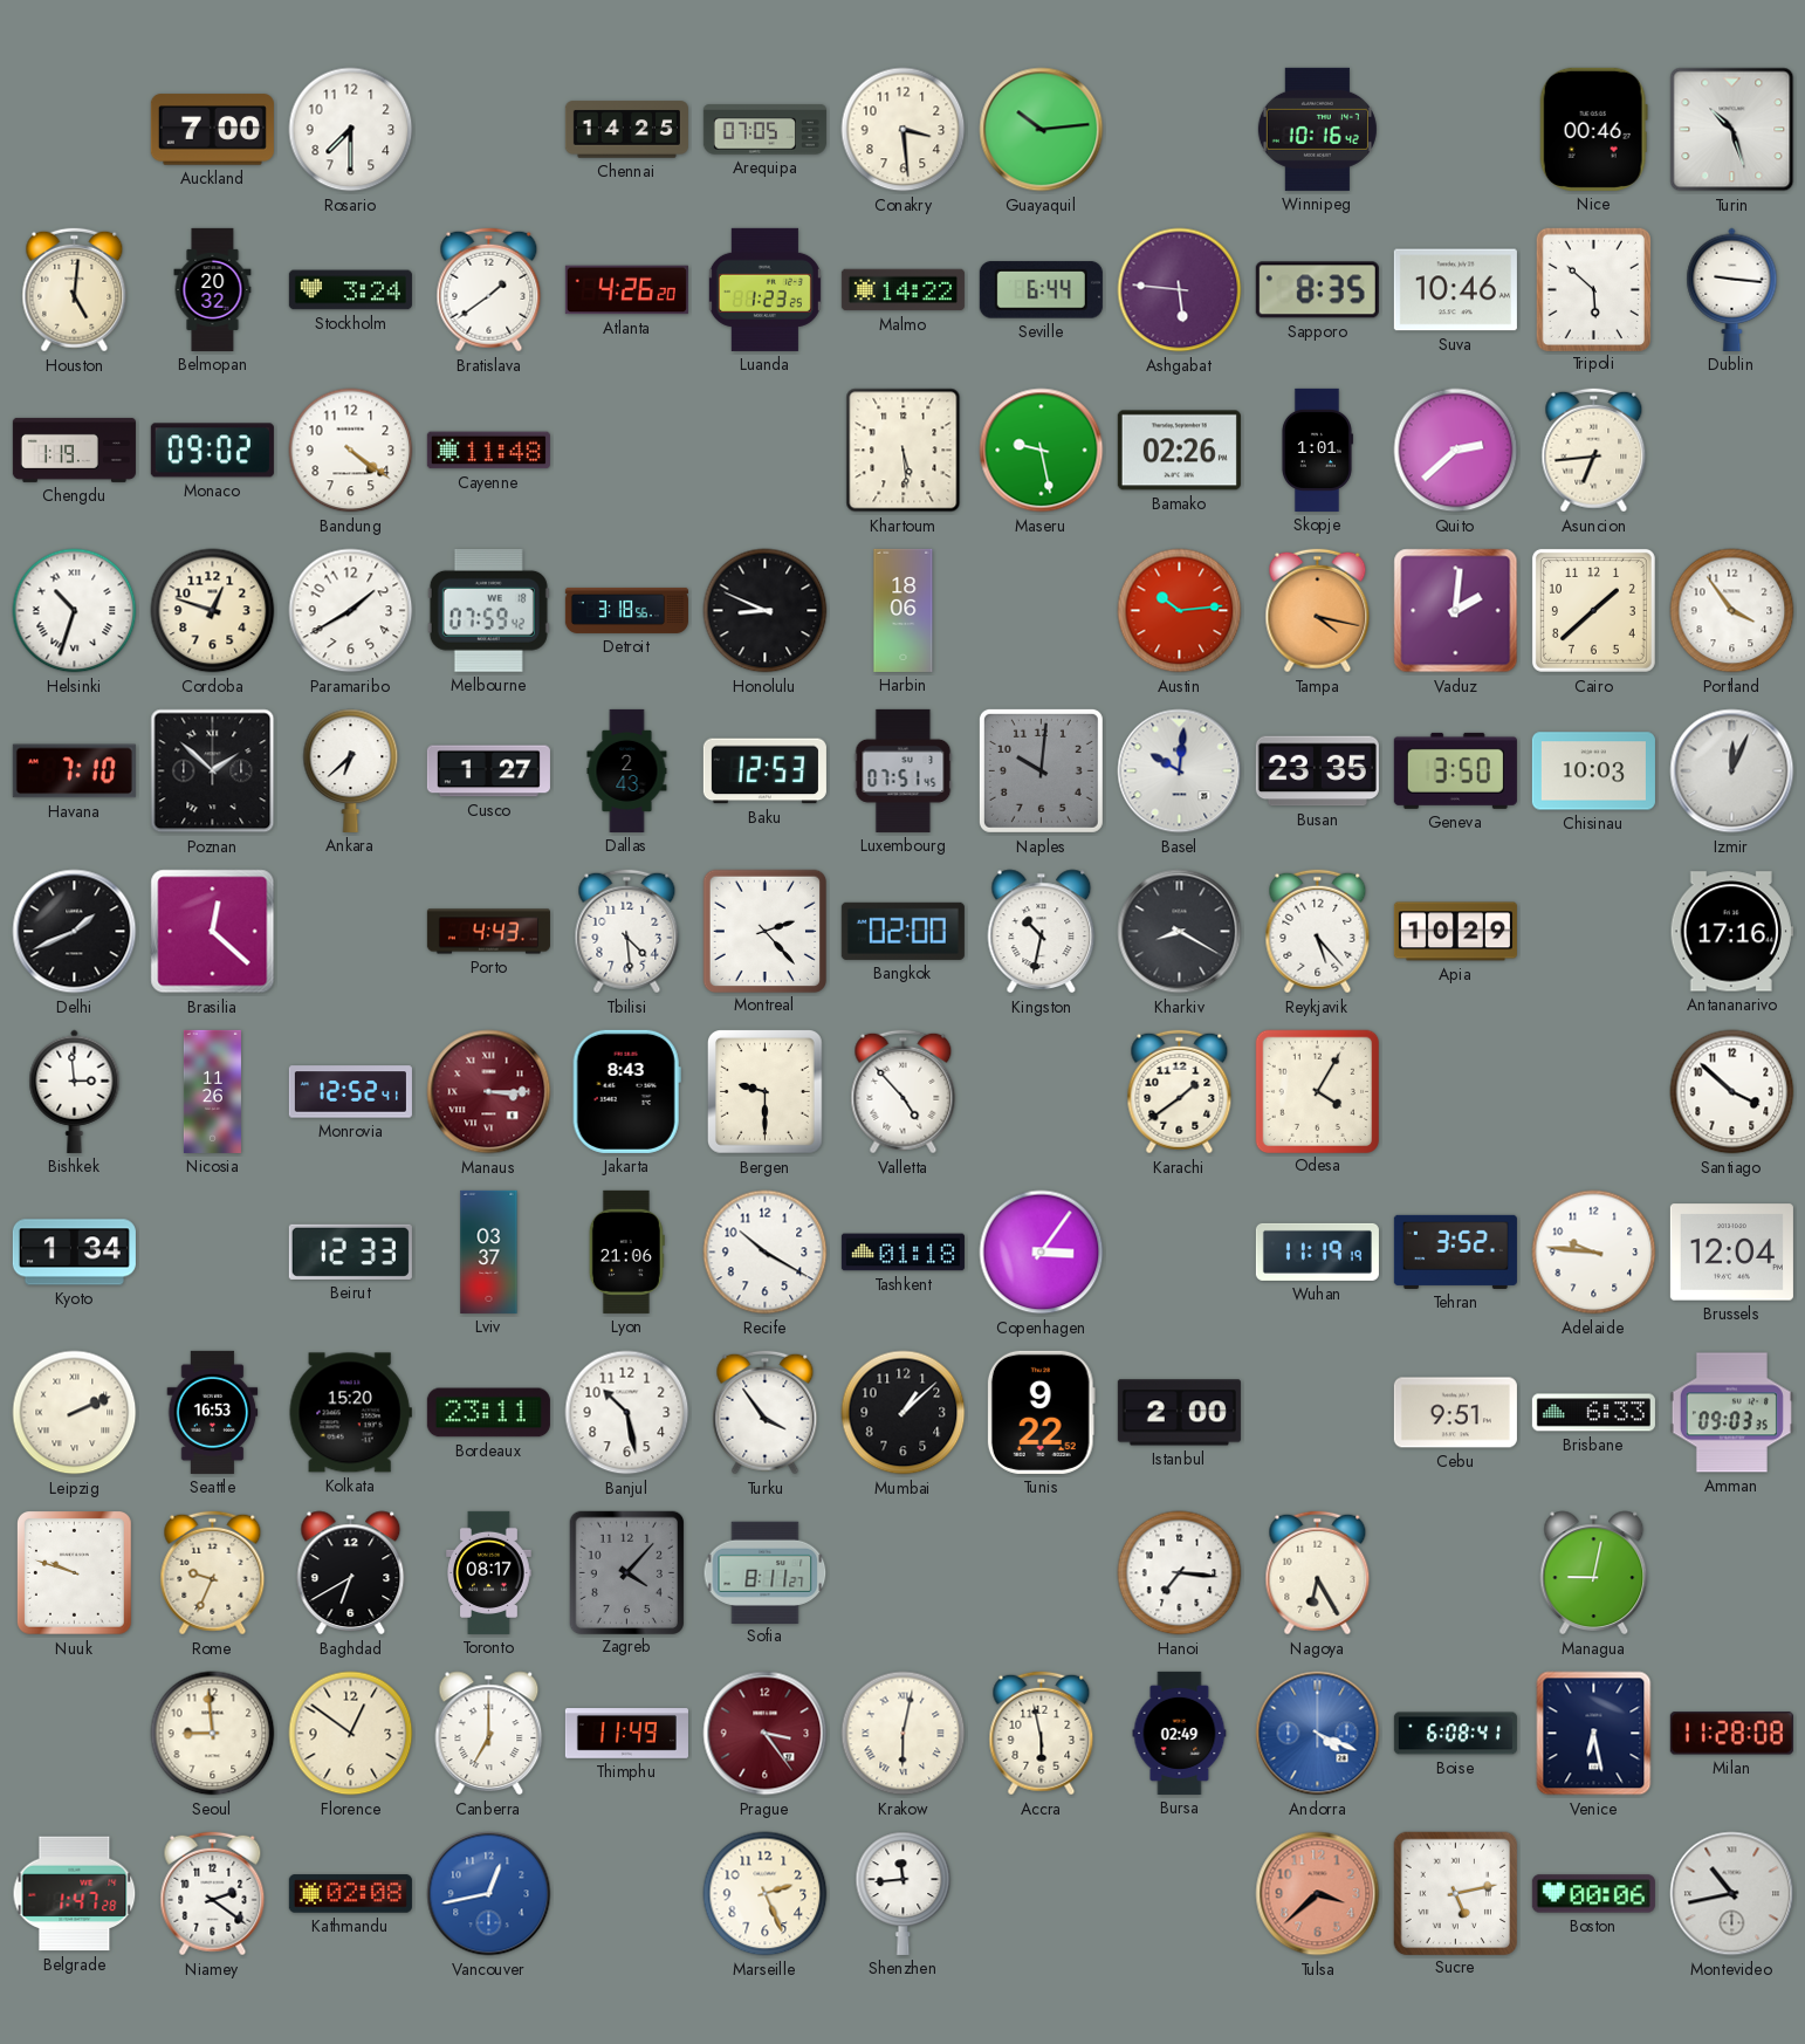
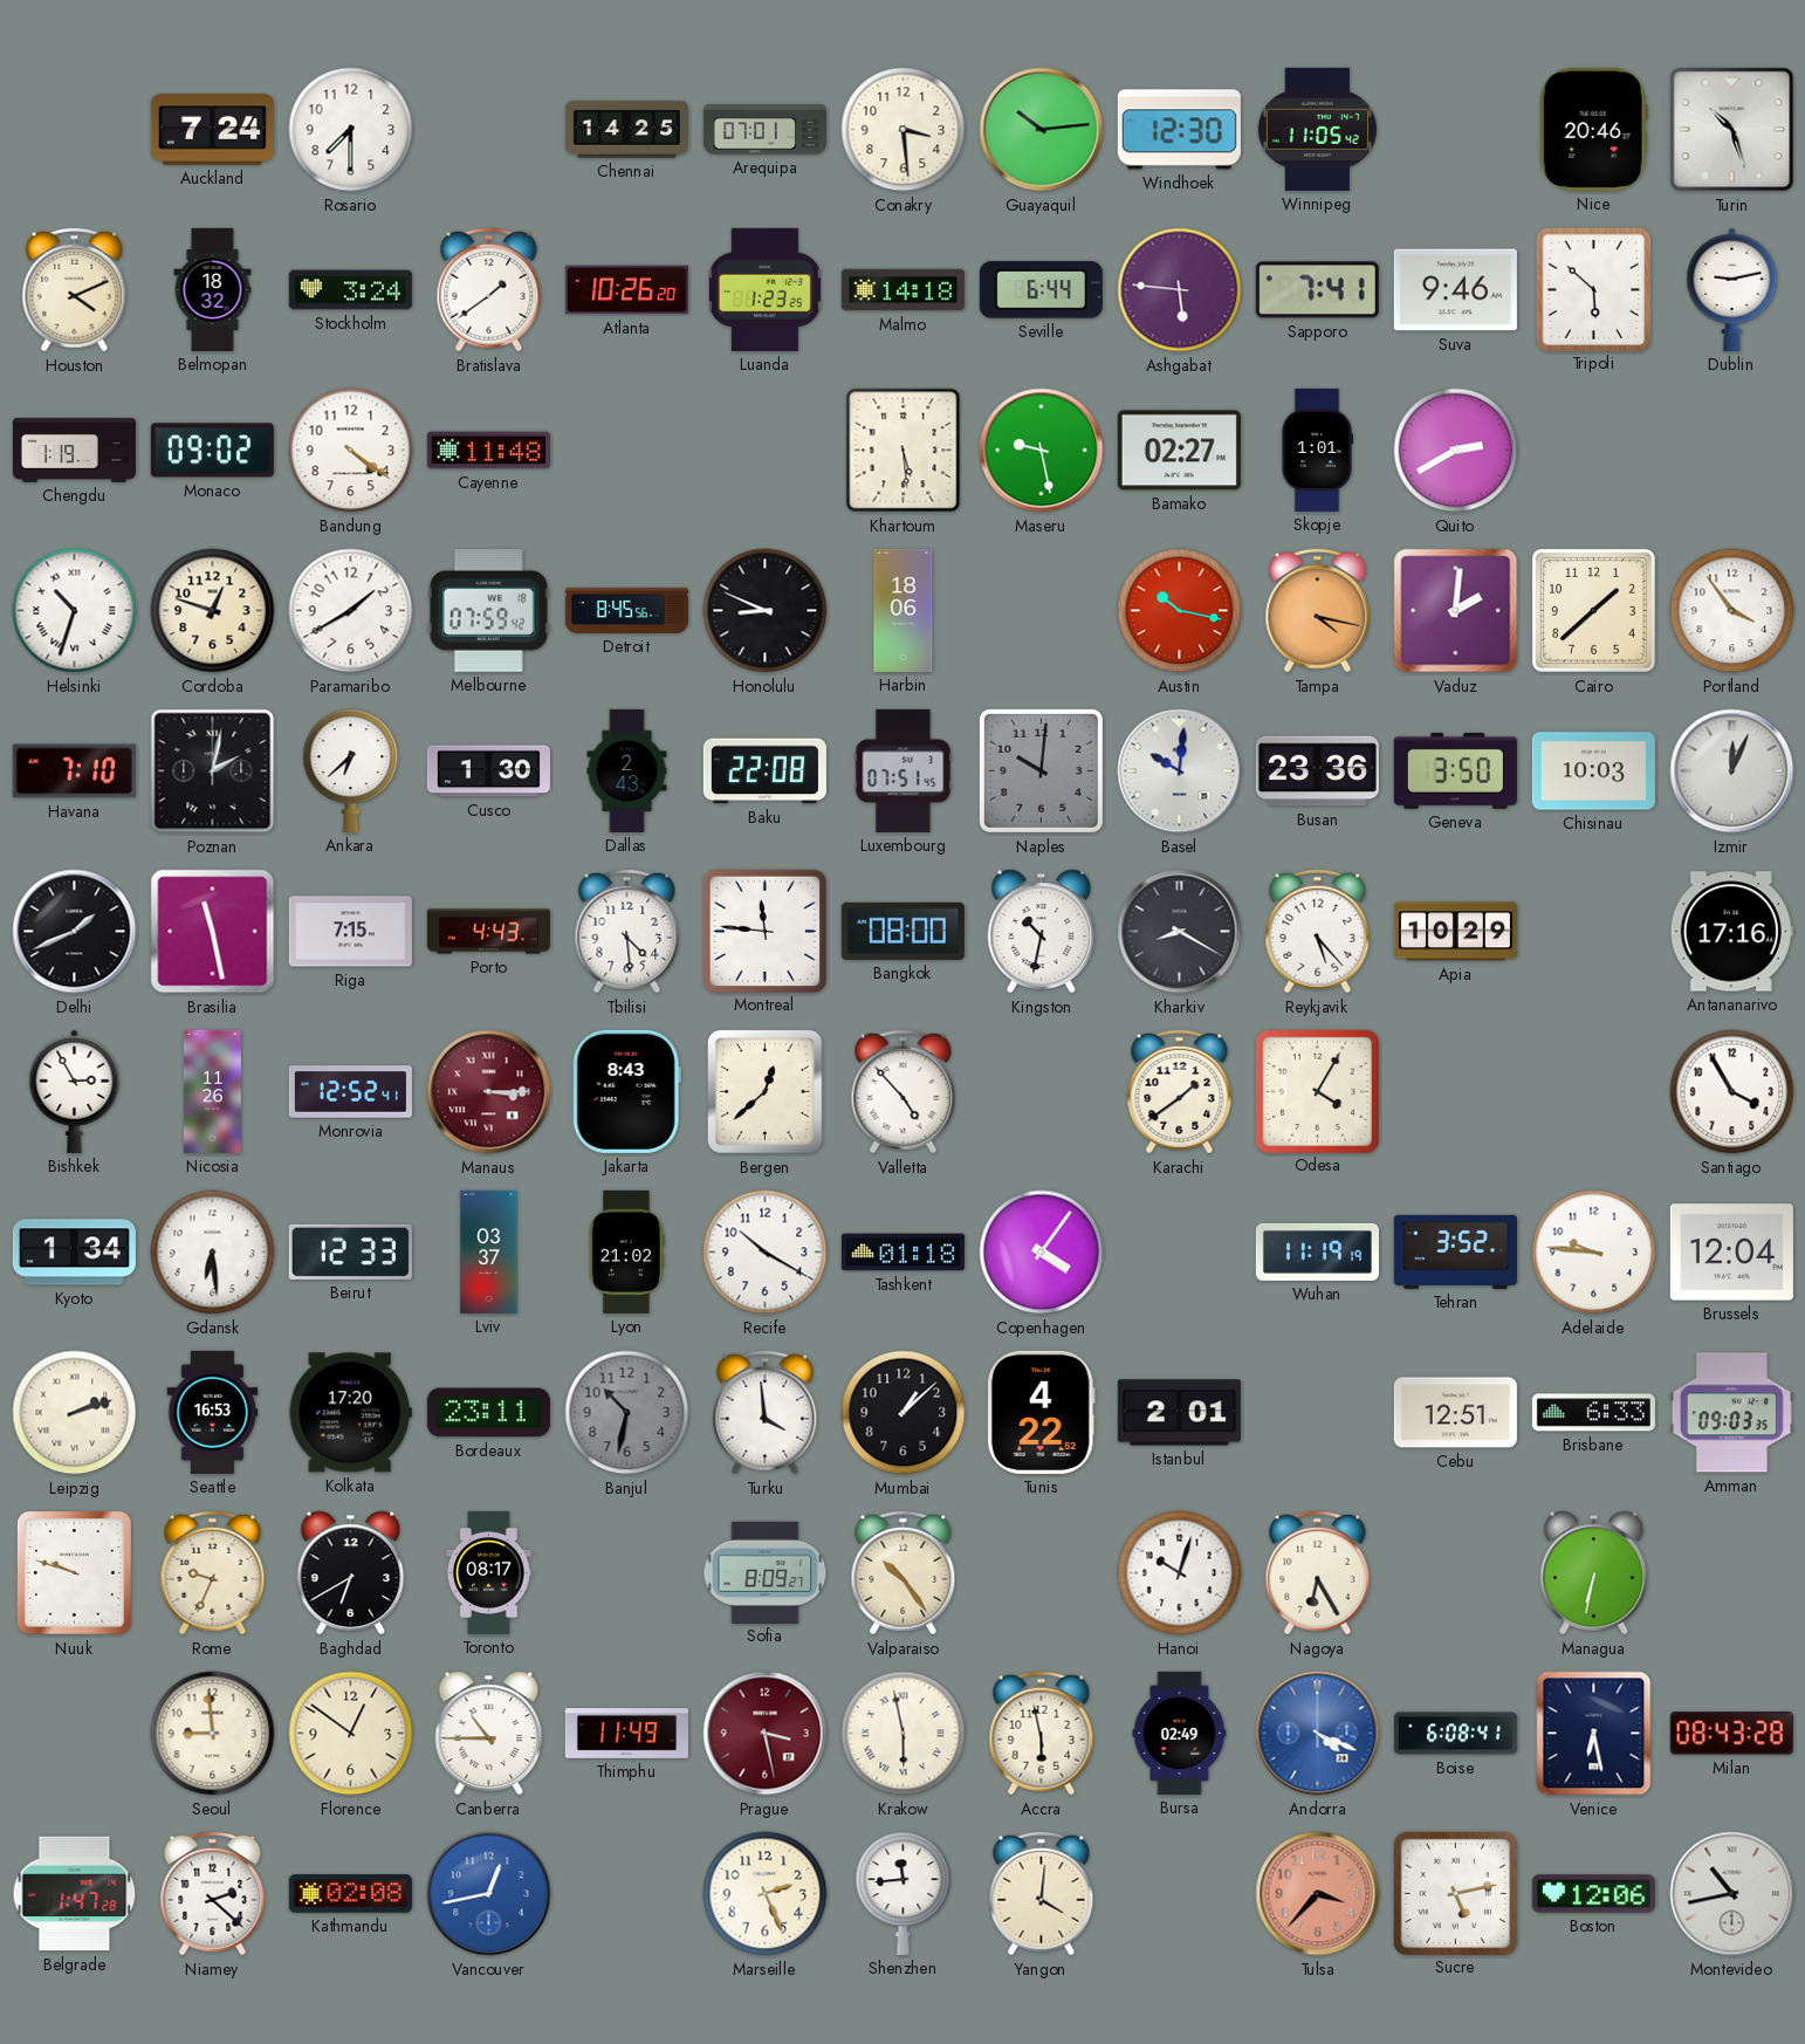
Auckland: 7:00 -> 7:24
Arequipa: 07:05 -> 07:01
Windhoek: none -> 12:30
Winnipeg: 10:16 -> 11:05
Nice: 00:46 -> 20:46
Houston: 5:01 -> 4:11
Belmopan: 20:32 -> 18:32
Atlanta: 4:26 -> 10:26
Malmo: 14:22 -> 14:18
Sapporo: 8:35 -> 7:41
Suva: 10:46 -> 9:46
Dublin: 9:16 -> 9:13
Bamako: 02:26 -> 02:27
Quito: 2:38 -> 2:40
Asuncion: 6:44 -> none
Detroit: 3:18 -> 8:45
Austin: 10:14 -> 10:17
Poznan: 1:52 -> 2:02
Cusco: 1:27 -> 1:30
Baku: 12:53 -> 22:08
Busan: 23:35 -> 23:36
Brasilia: 12:22 -> 11:28
Riga: none -> 7:15
Montreal: 2:23 -> 11:46
Bangkok: 02:00 -> 08:00
Bishkek: 2:59 -> 2:55
Bergen: 9:30 -> 12:38
Santiago: 3:52 -> 3:55
Gdansk: none -> 6:29
Lyon: 21:06 -> 21:02
Copenhagen: 3:06 -> 4:06
Leipzig: 2:11 -> 2:12
Kolkata: 15:20 -> 17:20
Banjul: 10:28 -> 10:32
Banjul dial: white -> grey
Turku: 3:54 -> 3:59
Tunis: 9:22 -> 4:22
Istanbul: 2:00 -> 2:01
Cebu: 9:51 -> 12:51
Zagreb: 4:07 -> none
Sofia: 8:11 -> 8:09
Valparaiso: none -> 10:24
Hanoi: 7:16 -> 10:03
Managua: 9:02 -> 6:32
Canberra: 7:00 -> 10:45
Prague: 3:24 -> 3:28
Krakow: 6:02 -> 5:58
Milan: 11:28 -> 08:43
Niamey: 2:21 -> 2:22
Yangon: none -> 4:01
Tulsa: 3:38 -> 3:37
Boston: 00:06 -> 12:06
